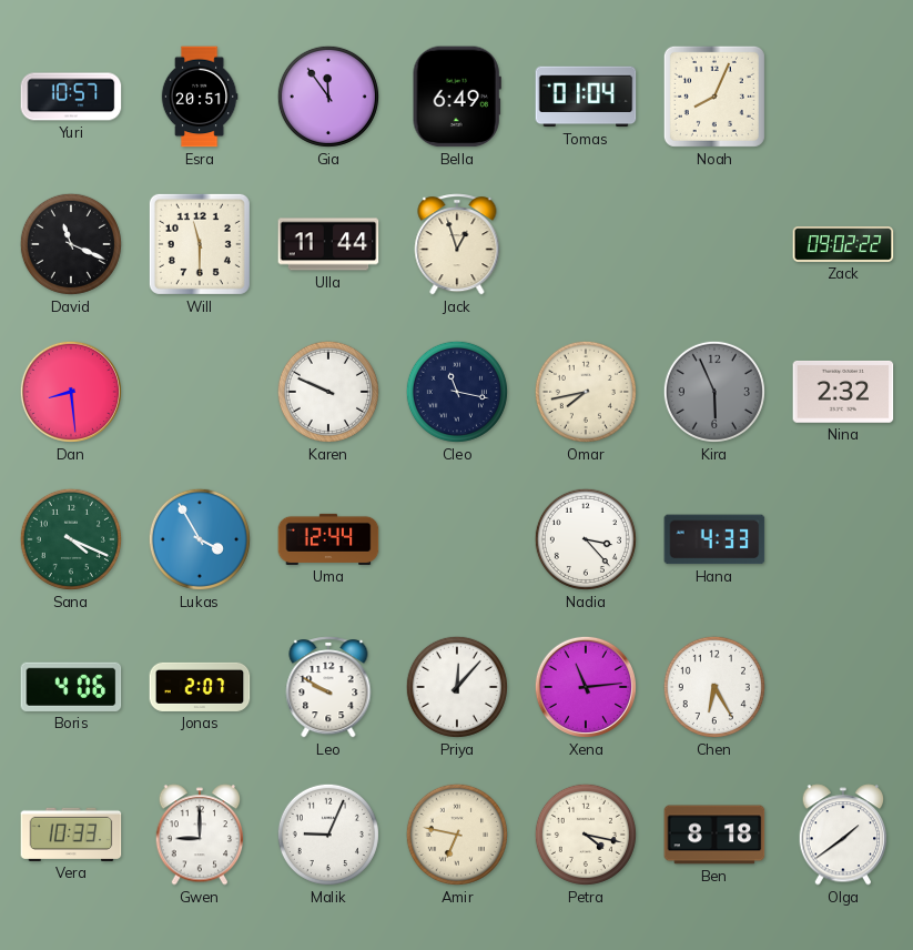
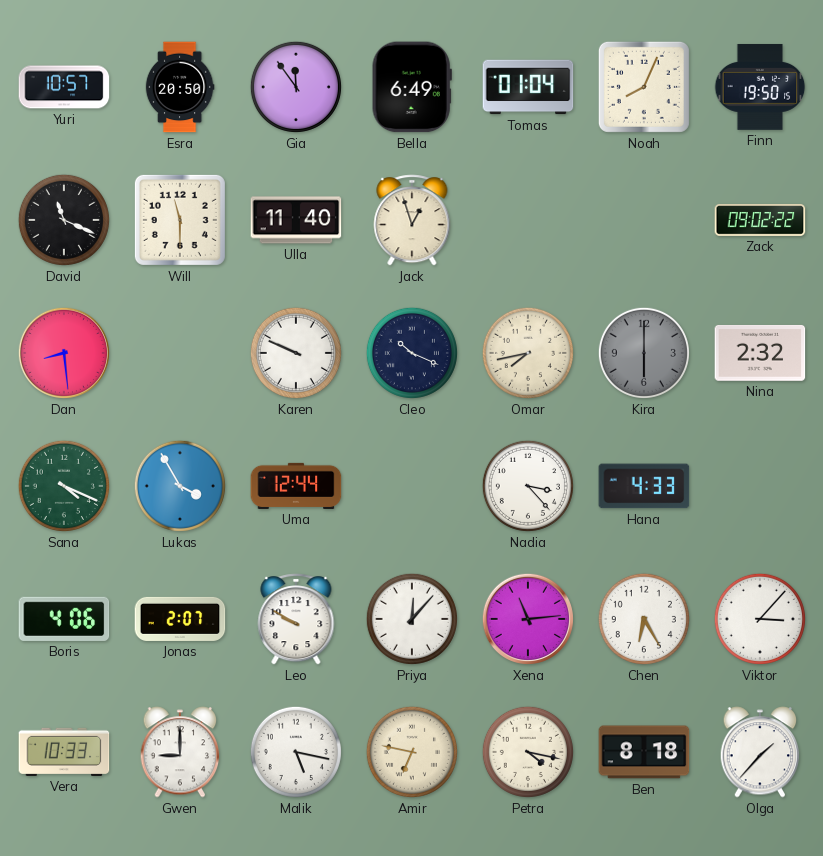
Esra: 20:51 -> 20:50
Finn: none -> 19:50
Ulla: 11:44 -> 11:40
Cleo: 11:17 -> 10:19
Kira: 5:56 -> 6:00
Viktor: none -> 3:07
Malik: 9:04 -> 5:17
Olga: 1:39 -> 1:37
